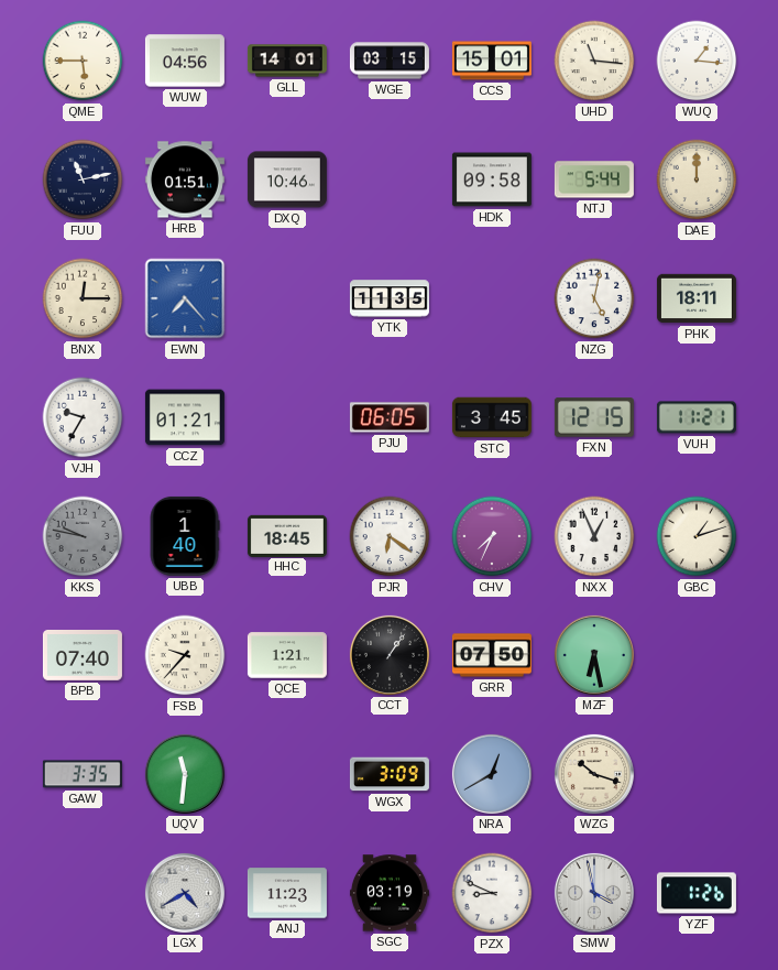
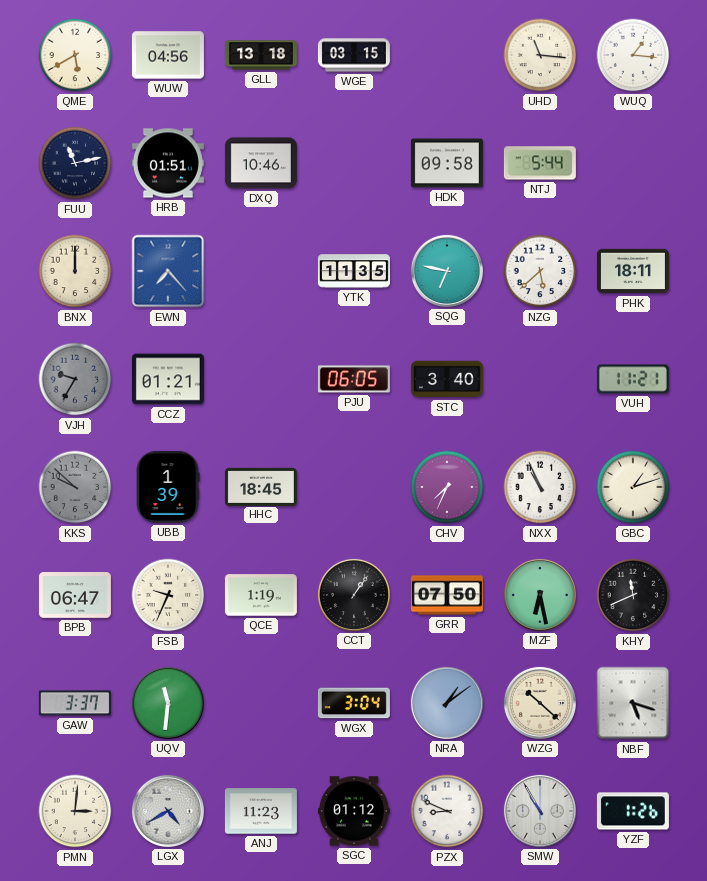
QME: 5:45 -> 5:40
GLL: 14:01 -> 13:18
CCS: 15:01 -> none
DAE: 12:00 -> none
BNX: 12:15 -> 12:00
SQG: none -> 6:47
NZG: 5:02 -> 5:38
VJH dial: white -> grey
STC: 3:45 -> 3:40
FXN: 12:15 -> none
KKS: 9:47 -> 9:52
UBB: 1:40 -> 1:39
PJR: 6:21 -> none
NXX: 12:56 -> 10:56
BPB: 07:40 -> 06:47
FSB: 9:37 -> 9:34
QCE: 1:21 -> 1:19
KHY: none -> 11:41
GAW: 3:35 -> 3:37
WGX: 3:09 -> 3:04
NRA: 12:40 -> 1:09
WZG: 10:18 -> 10:22
NBF: none -> 5:18
PMN: none -> 3:01
SGC: 03:19 -> 01:12
SMW: 3:58 -> 10:55
